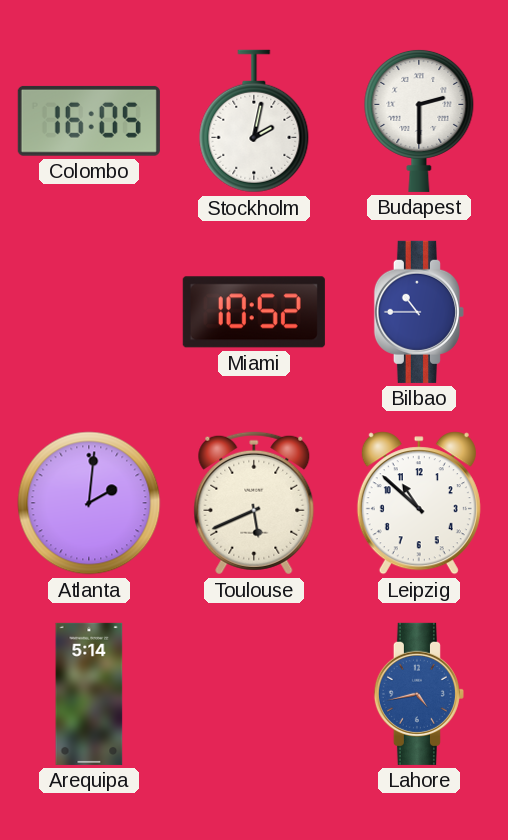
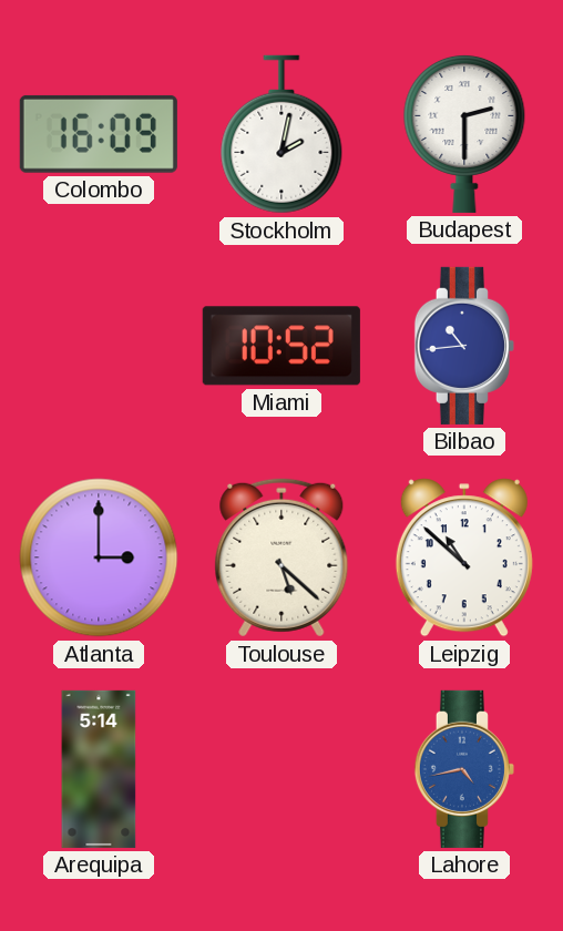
Colombo: 16:05 -> 16:09
Bilbao: 10:45 -> 10:44
Atlanta: 2:01 -> 3:00
Toulouse: 5:41 -> 5:22
